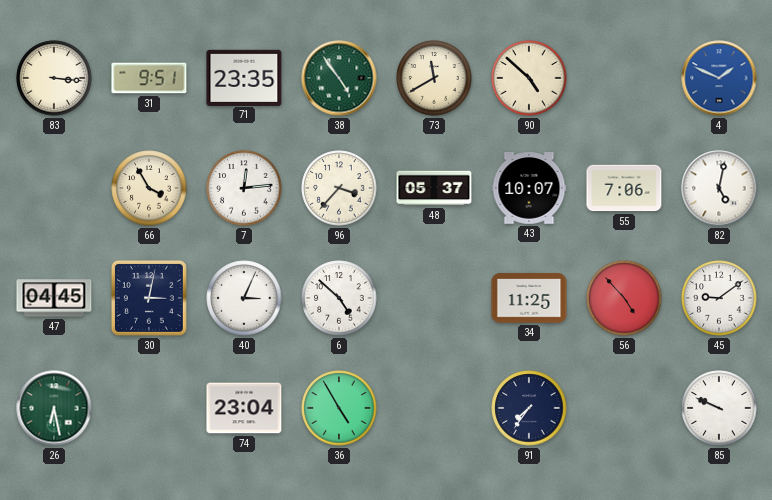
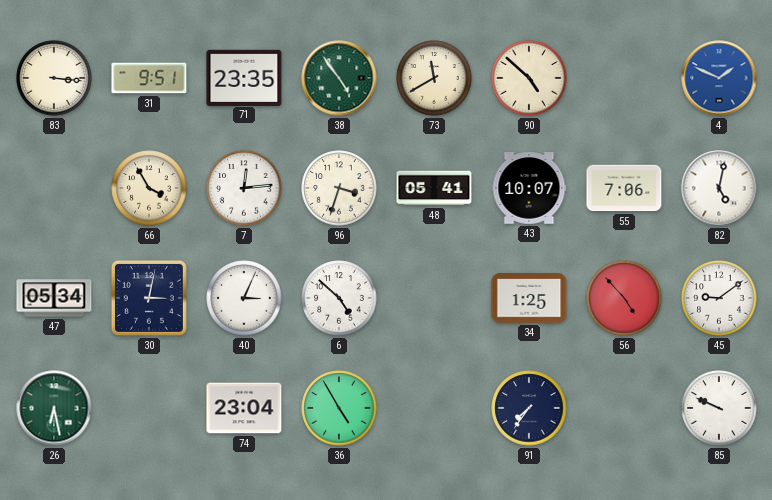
96: 3:37 -> 3:33
48: 05:37 -> 05:41
47: 04:45 -> 05:34
34: 11:25 -> 1:25
